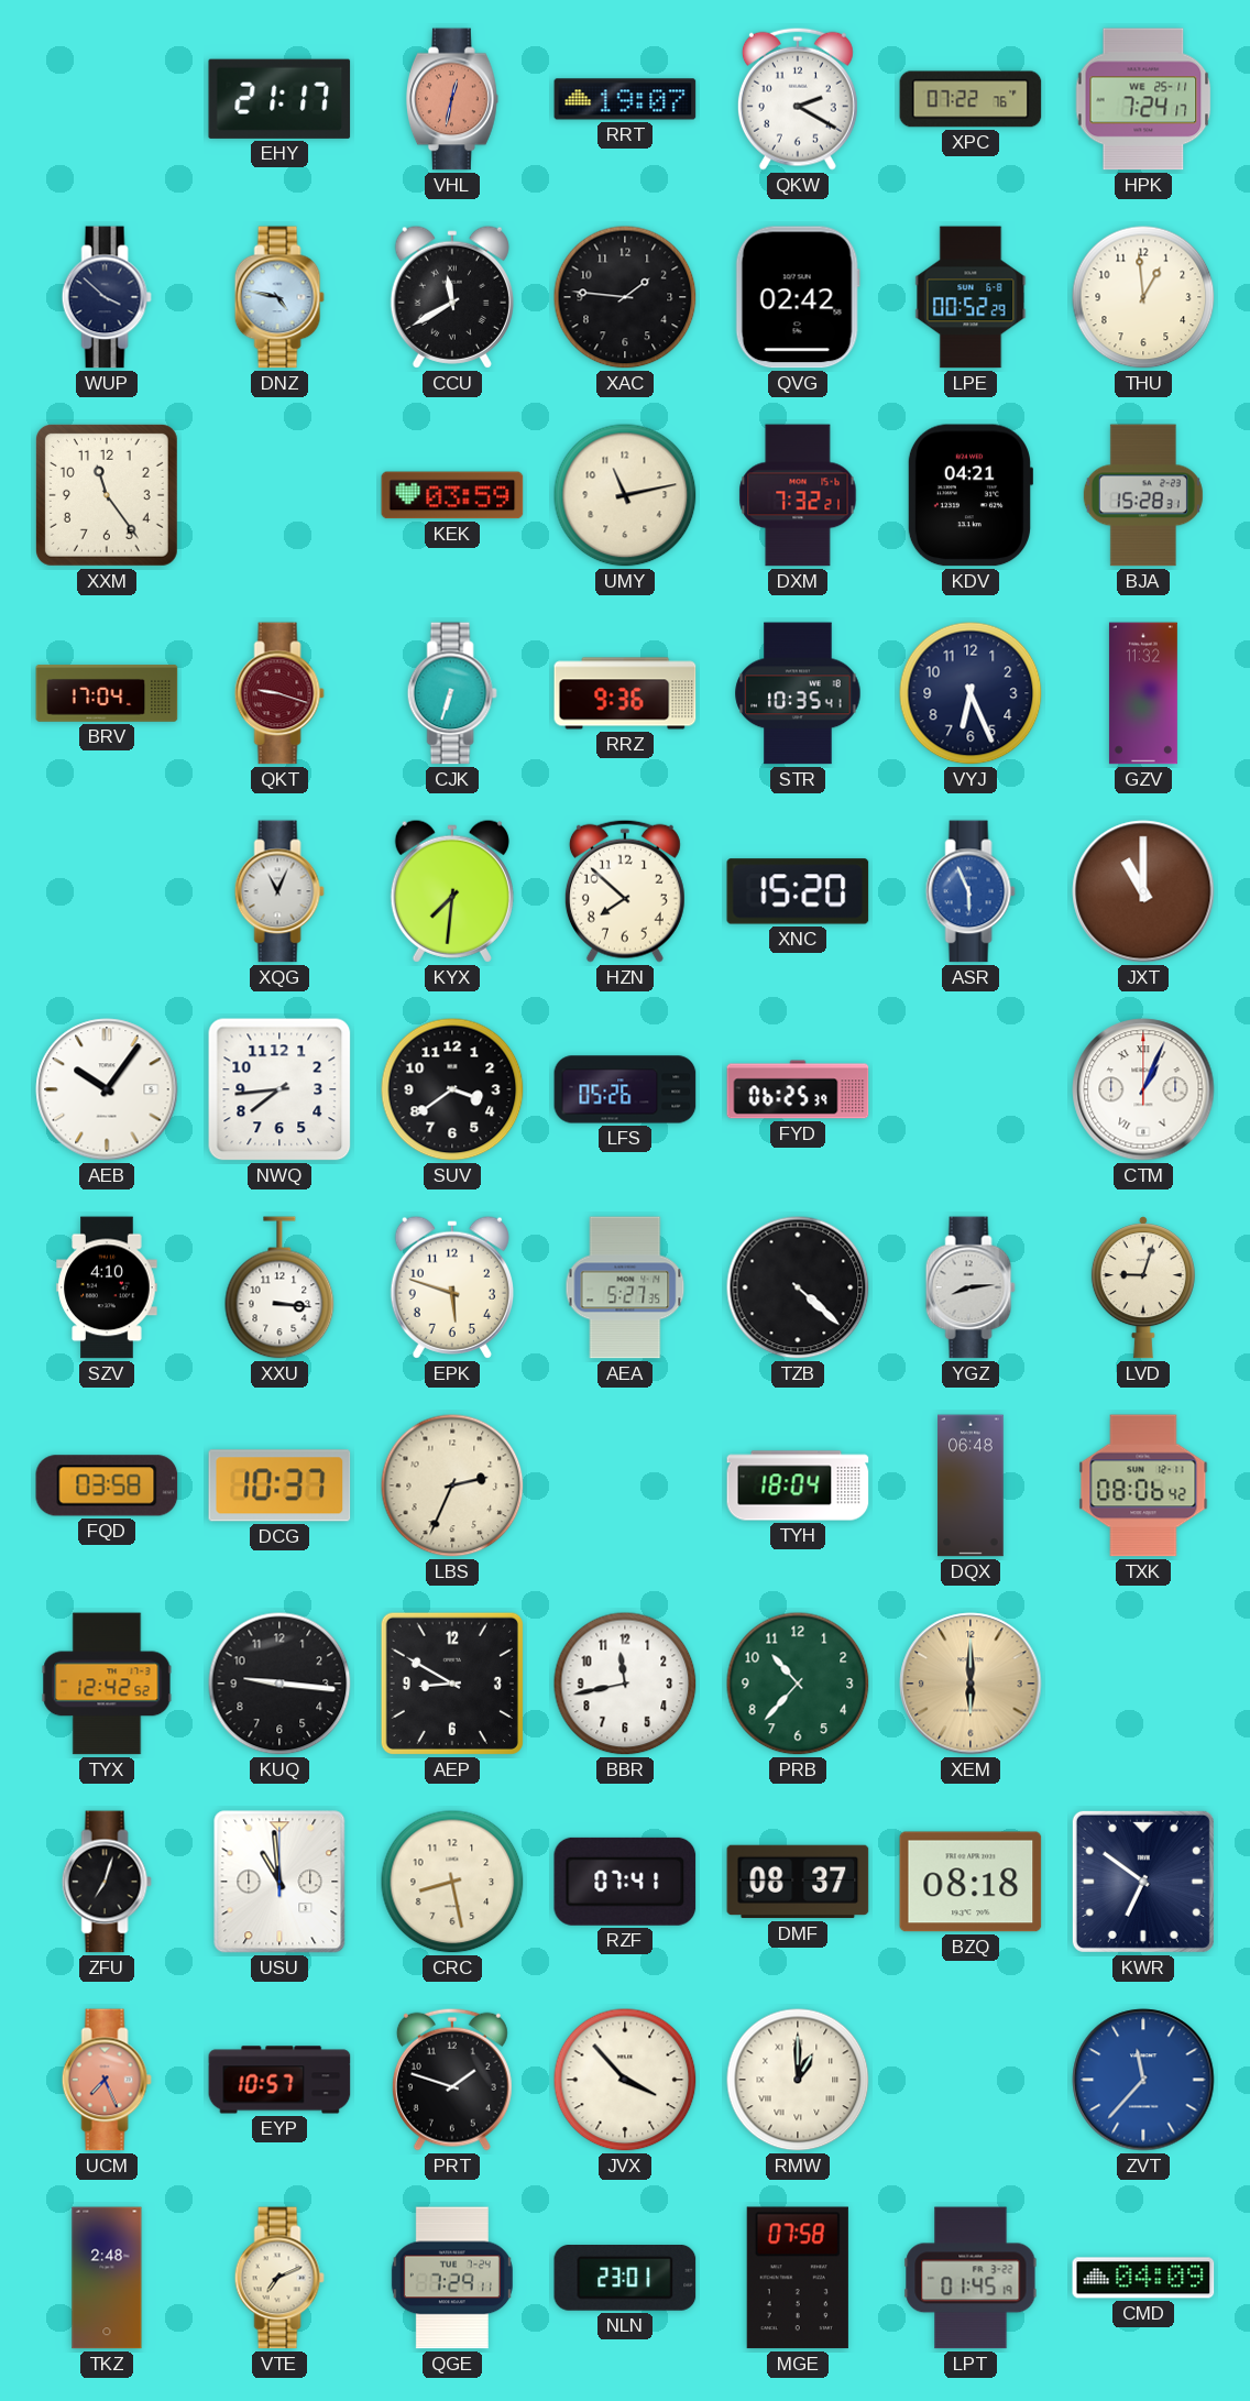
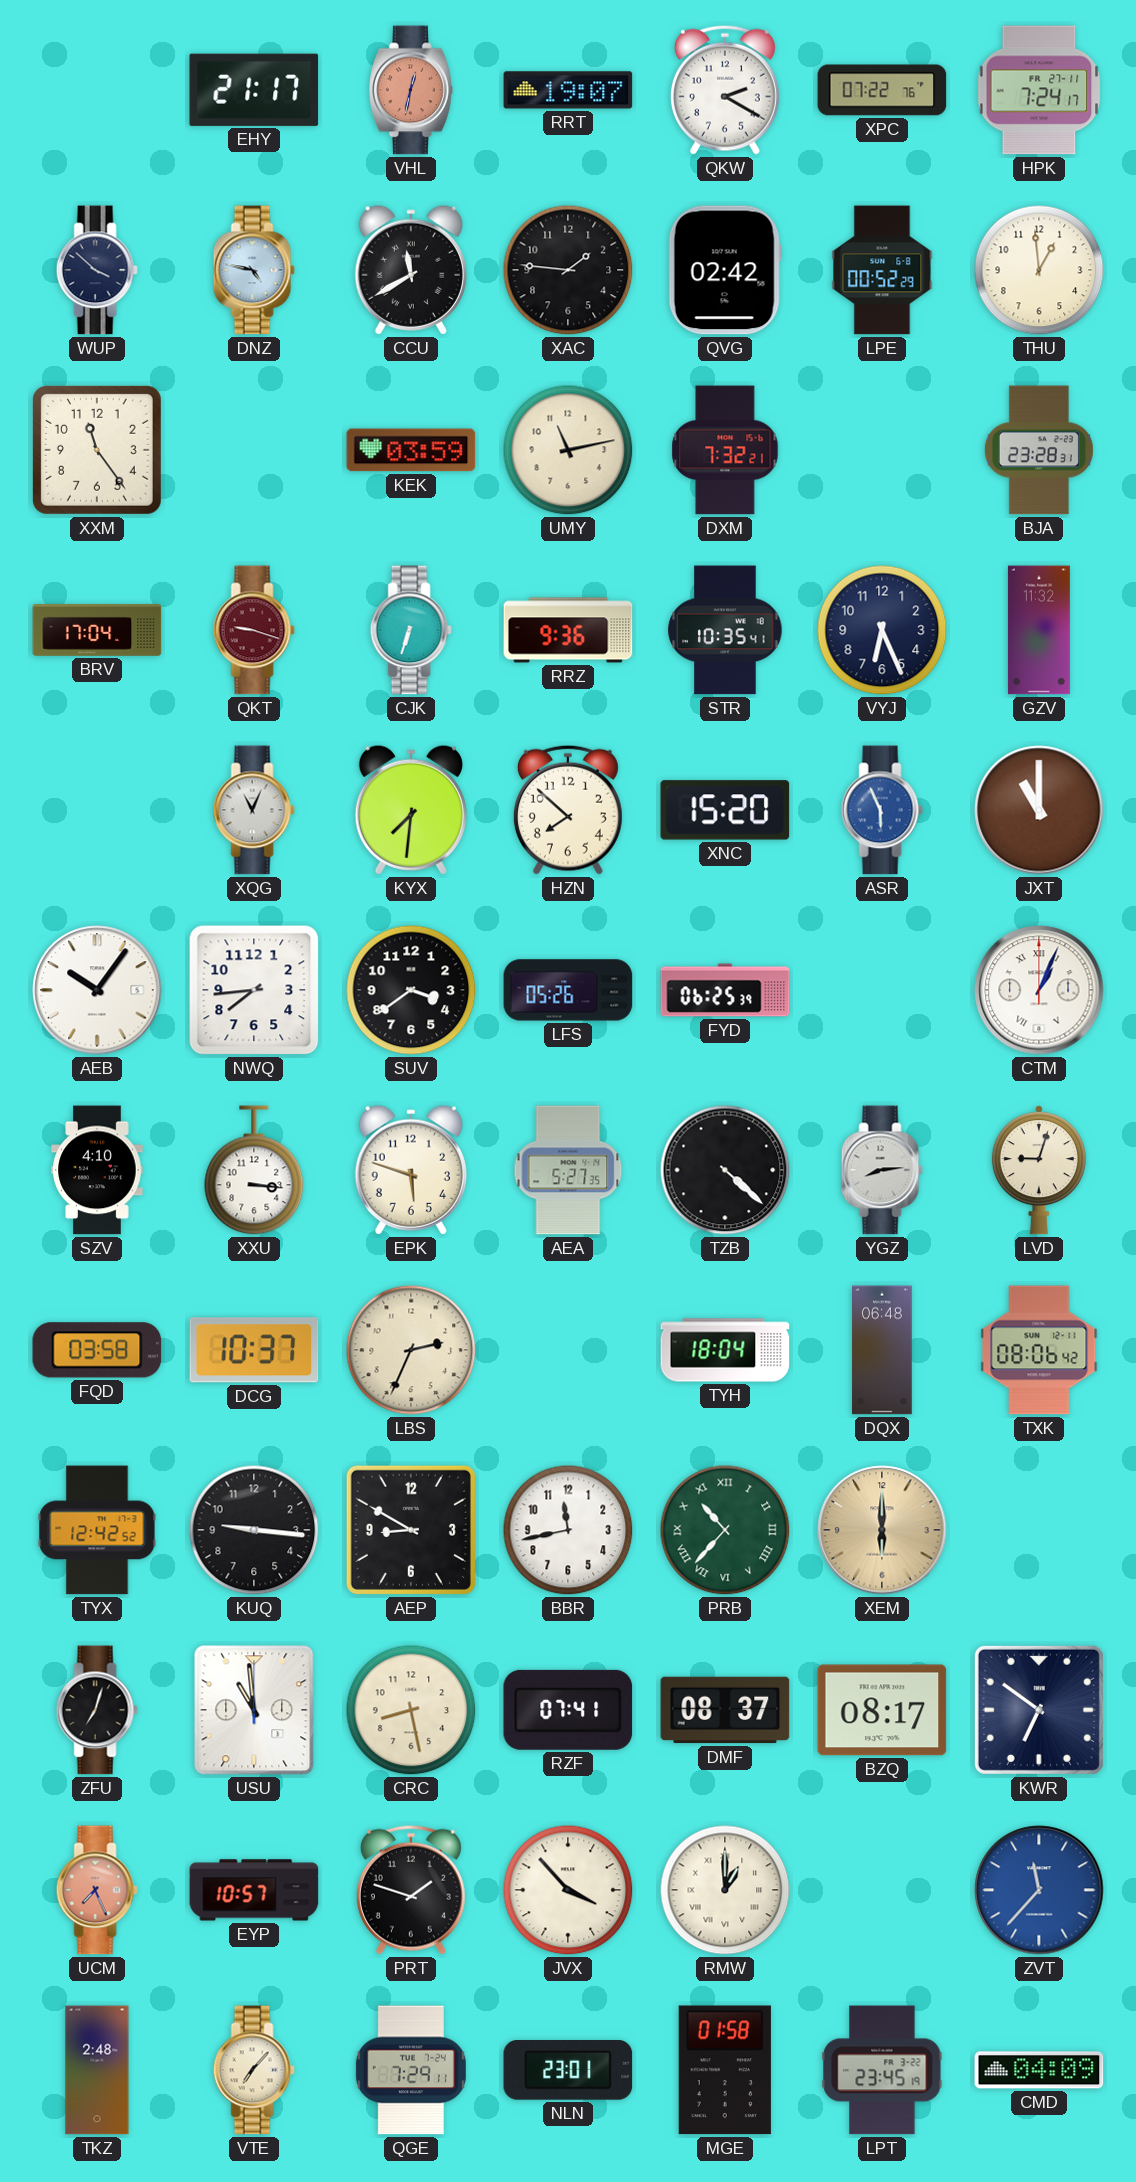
HPK date: WE 25-11 -> FR 27-11
KDV: 04:21 -> none
BJA: 15:28 -> 23:28
PRB numerals: Arabic -> Roman
BZQ: 08:18 -> 08:17
VTE: 7:11 -> 7:07
MGE: 07:58 -> 01:58
LPT: 01:45 -> 23:45
